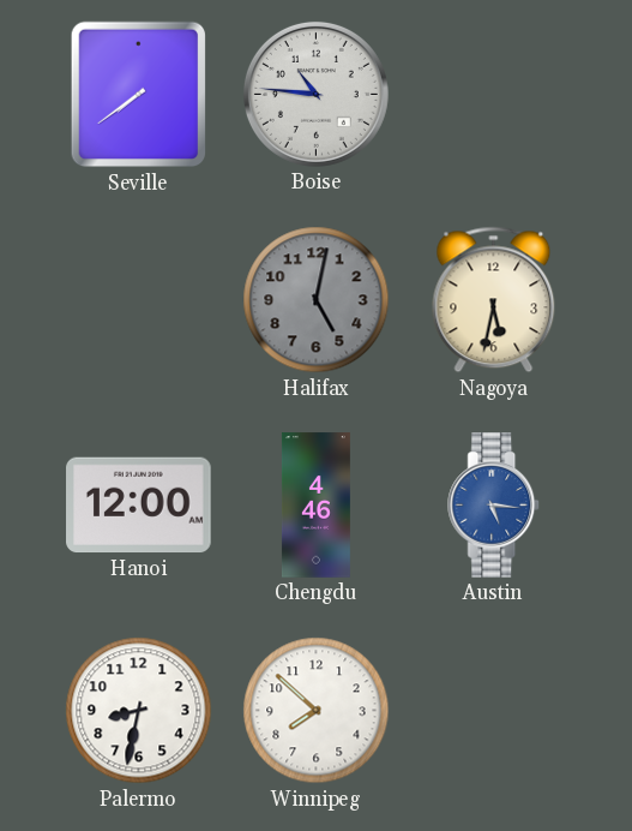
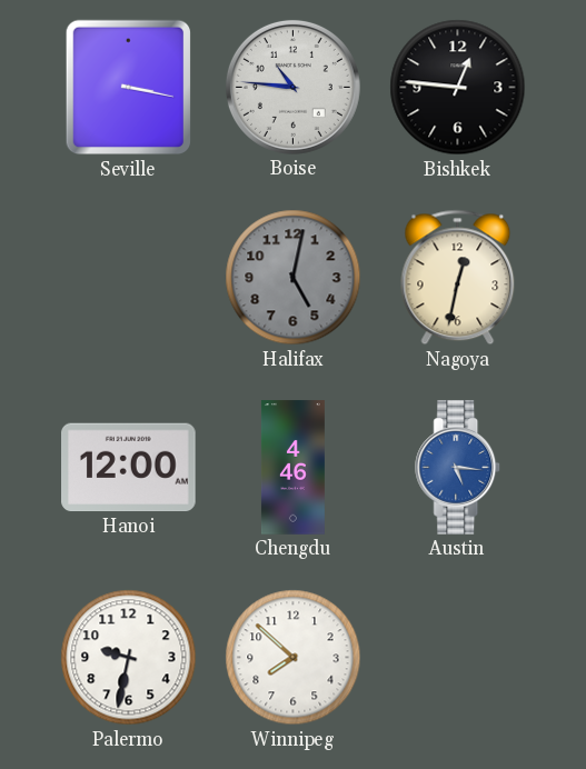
Seville: 7:39 -> 3:17
Bishkek: none -> 12:46
Nagoya: 5:32 -> 12:32
Palermo: 8:32 -> 9:32
